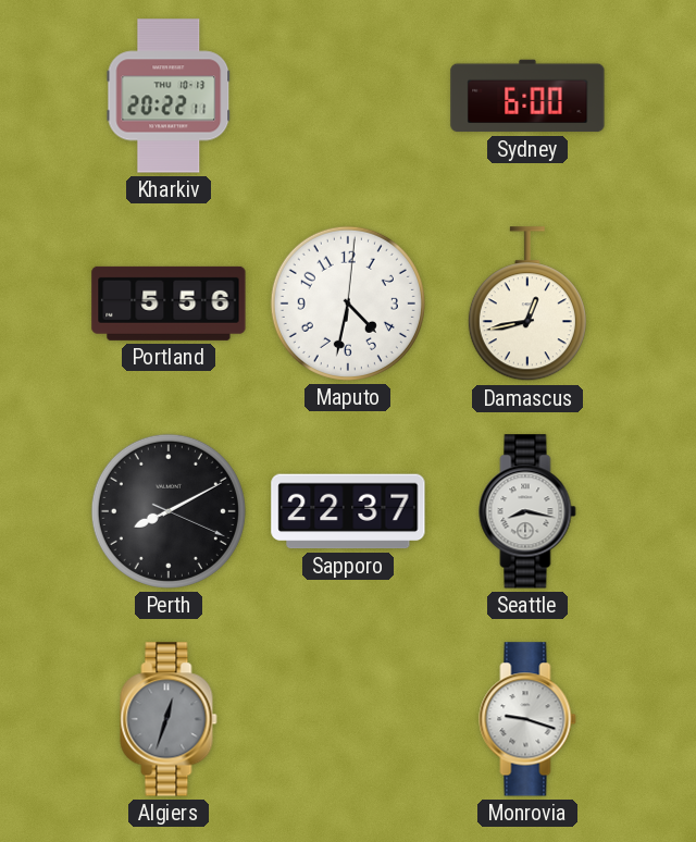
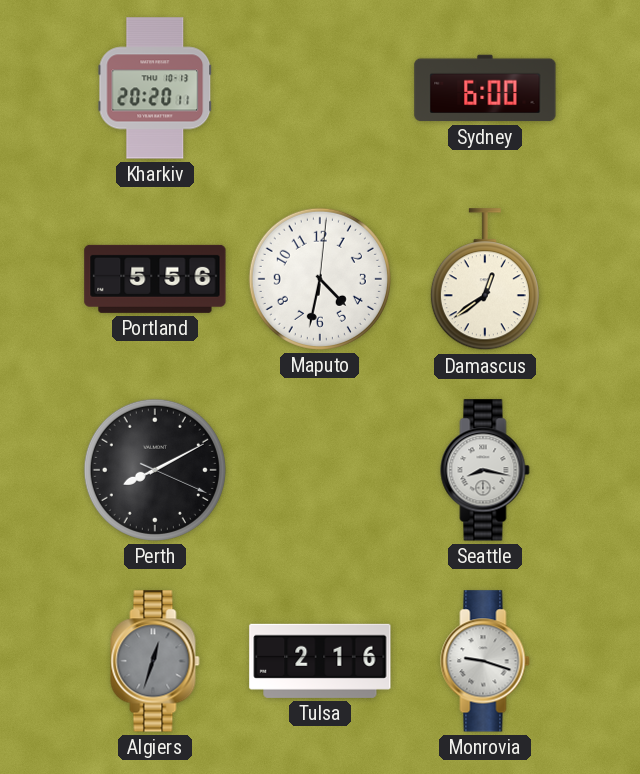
Kharkiv: 20:22 -> 20:20
Damascus: 12:43 -> 12:39
Sapporo: 22:37 -> none
Tulsa: none -> 2:16
